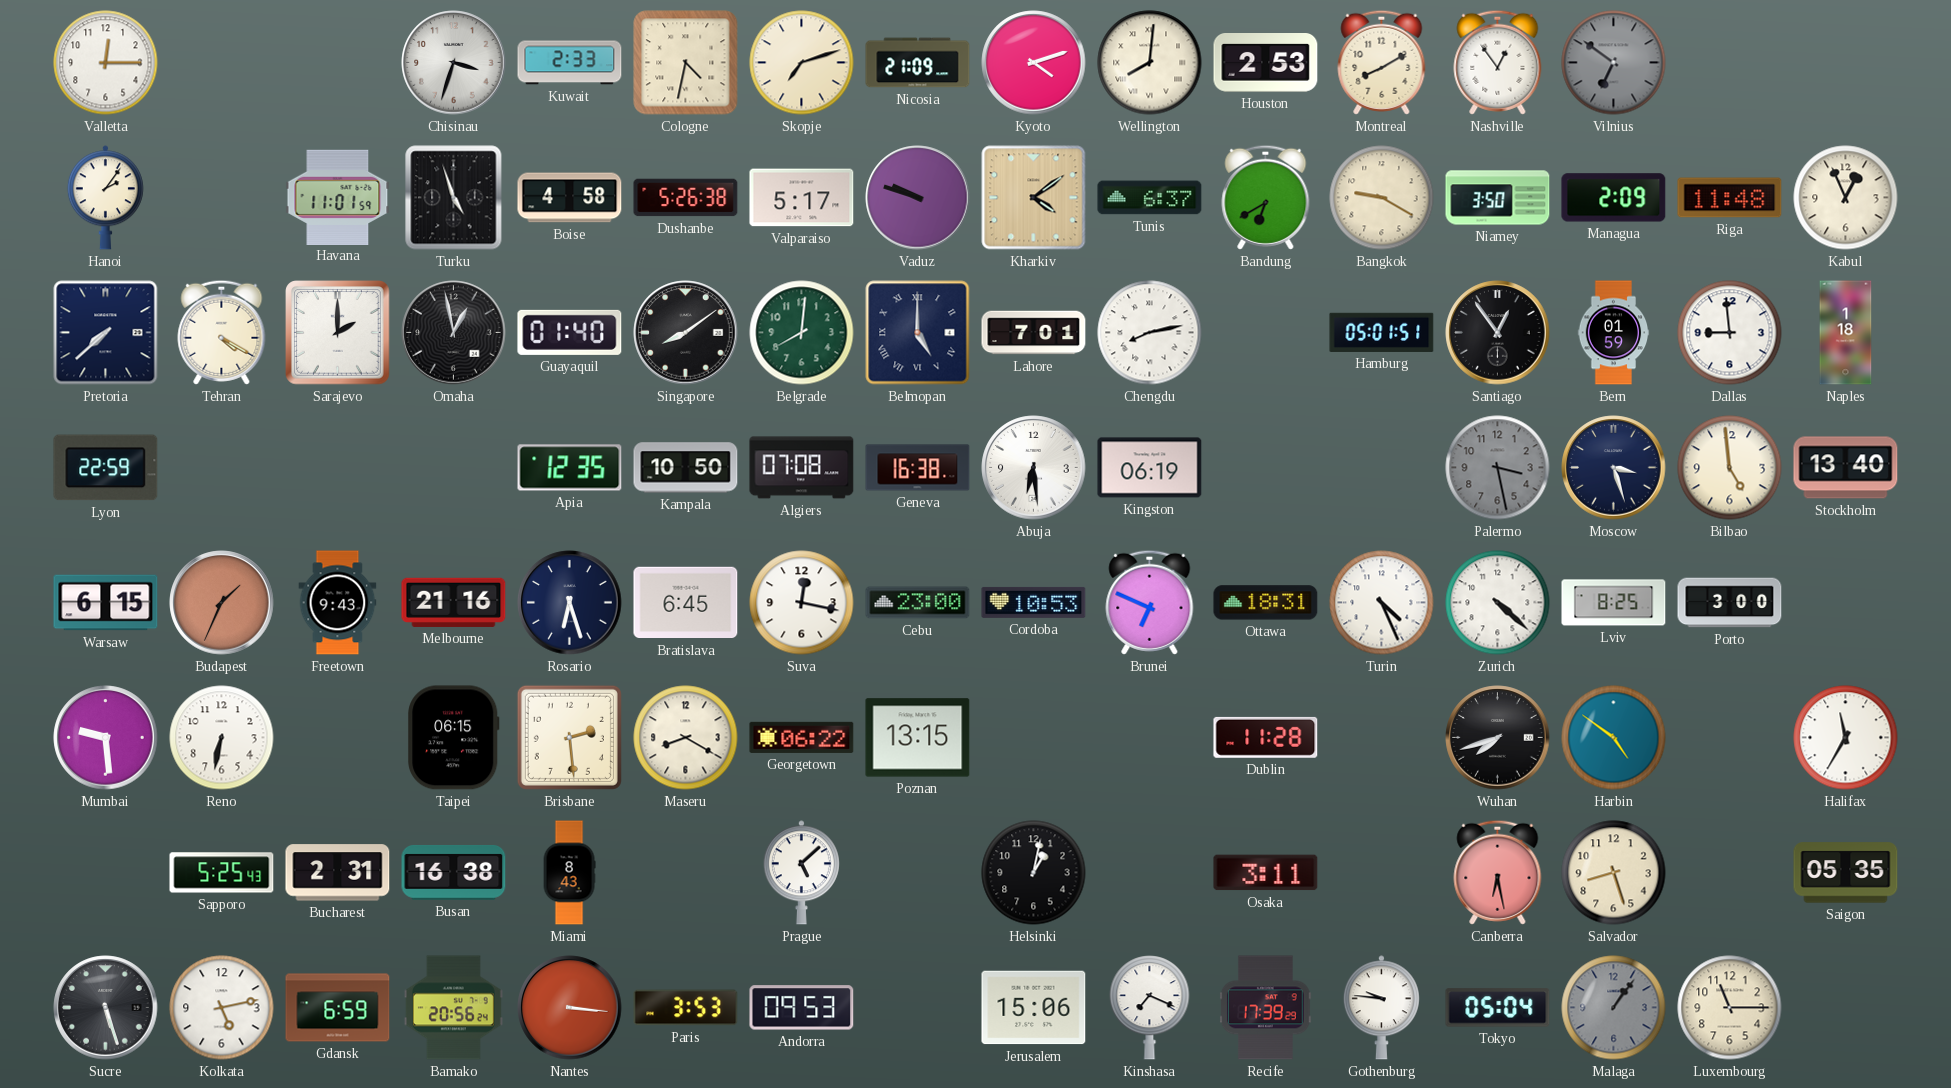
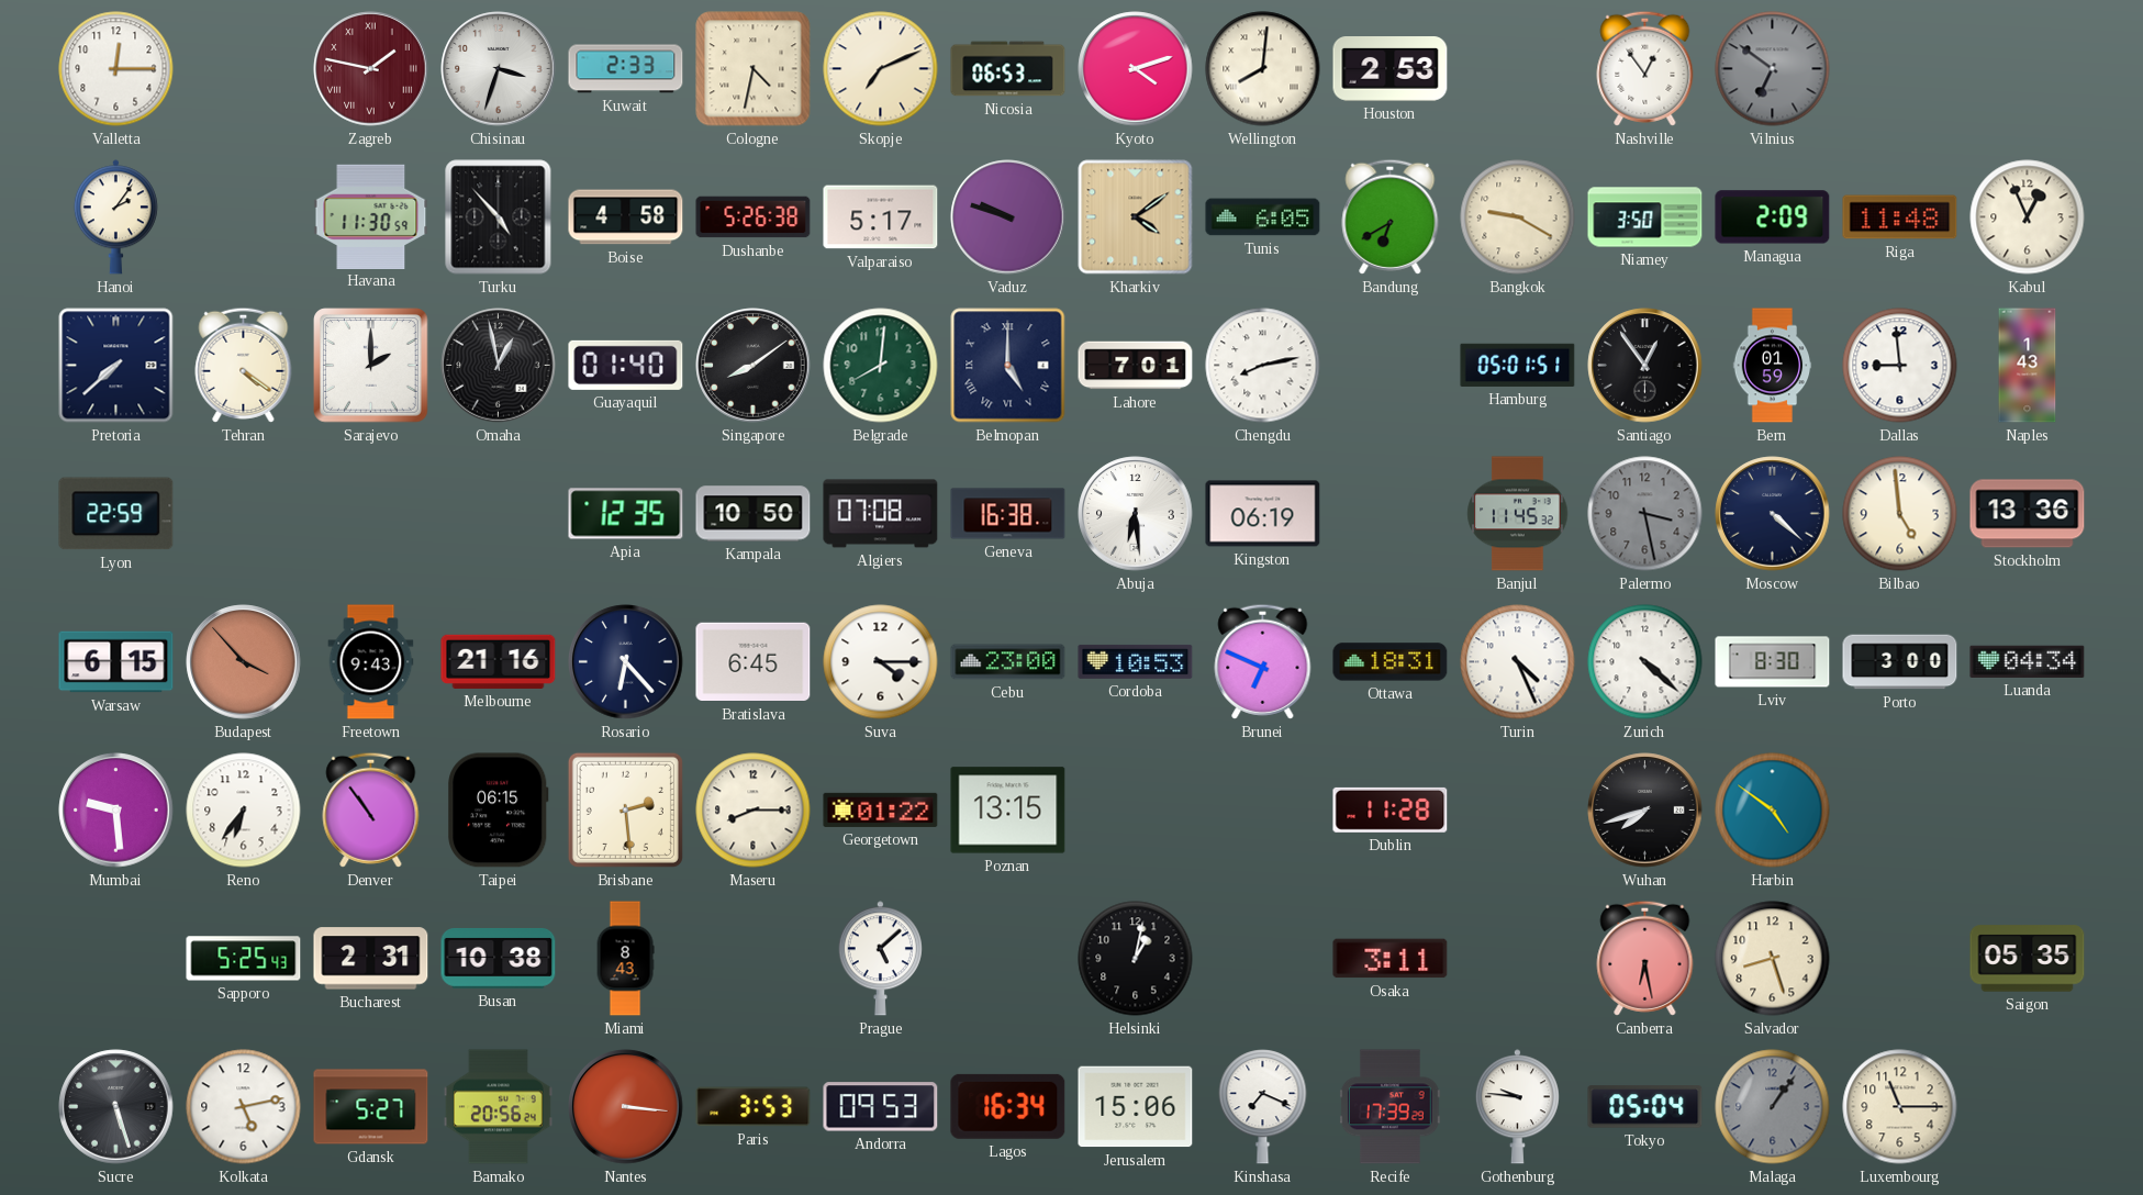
Zagreb: none -> 1:47
Skopje: 7:12 -> 7:11
Nicosia: 21:09 -> 06:53
Montreal: 8:10 -> none
Havana: 11:01 -> 11:30
Turku: 4:57 -> 4:53
Tunis: 6:37 -> 6:05
Tehran: 4:20 -> 4:21
Naples: 1:18 -> 1:43
Banjul: none -> 11:45
Moscow: 3:27 -> 4:22
Stockholm: 13:40 -> 13:36
Budapest: 1:34 -> 3:53
Rosario: 6:27 -> 6:23
Suva: 12:17 -> 4:15
Lviv: 8:25 -> 8:30
Luanda: none -> 04:34
Reno: 6:32 -> 6:36
Denver: none -> 10:54
Maseru: 8:20 -> 8:15
Georgetown: 06:22 -> 01:22
Halifax: 11:35 -> none
Busan: 16:38 -> 10:38
Gdansk: 6:59 -> 5:27
Lagos: none -> 16:34
